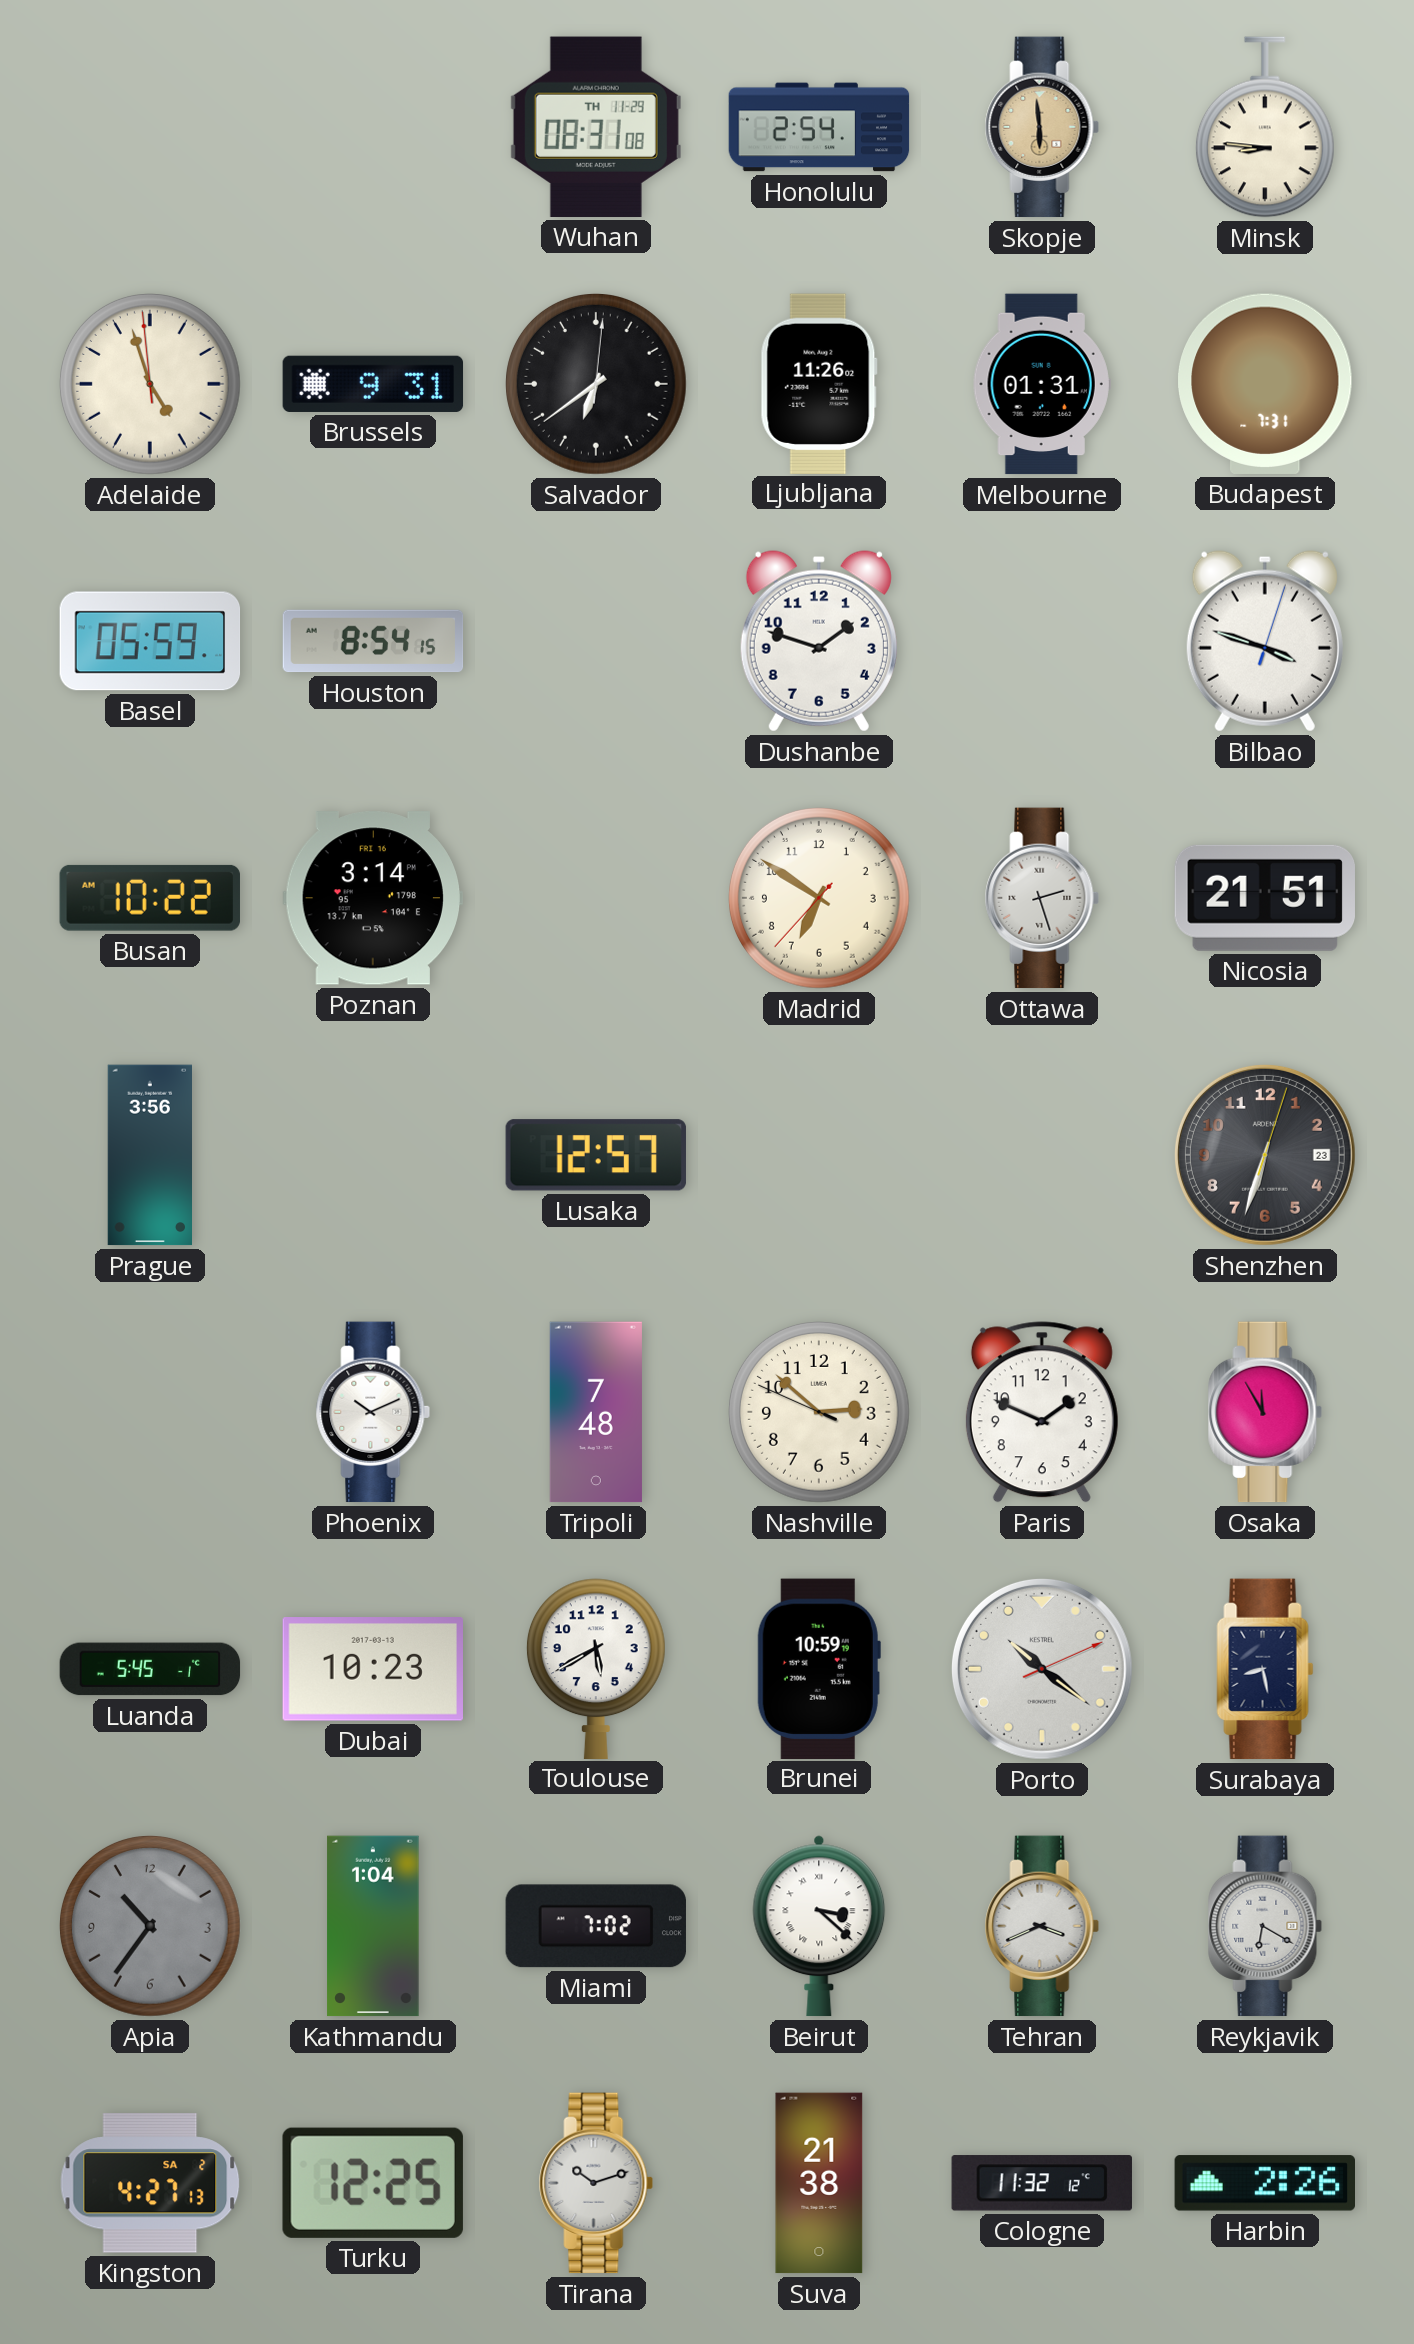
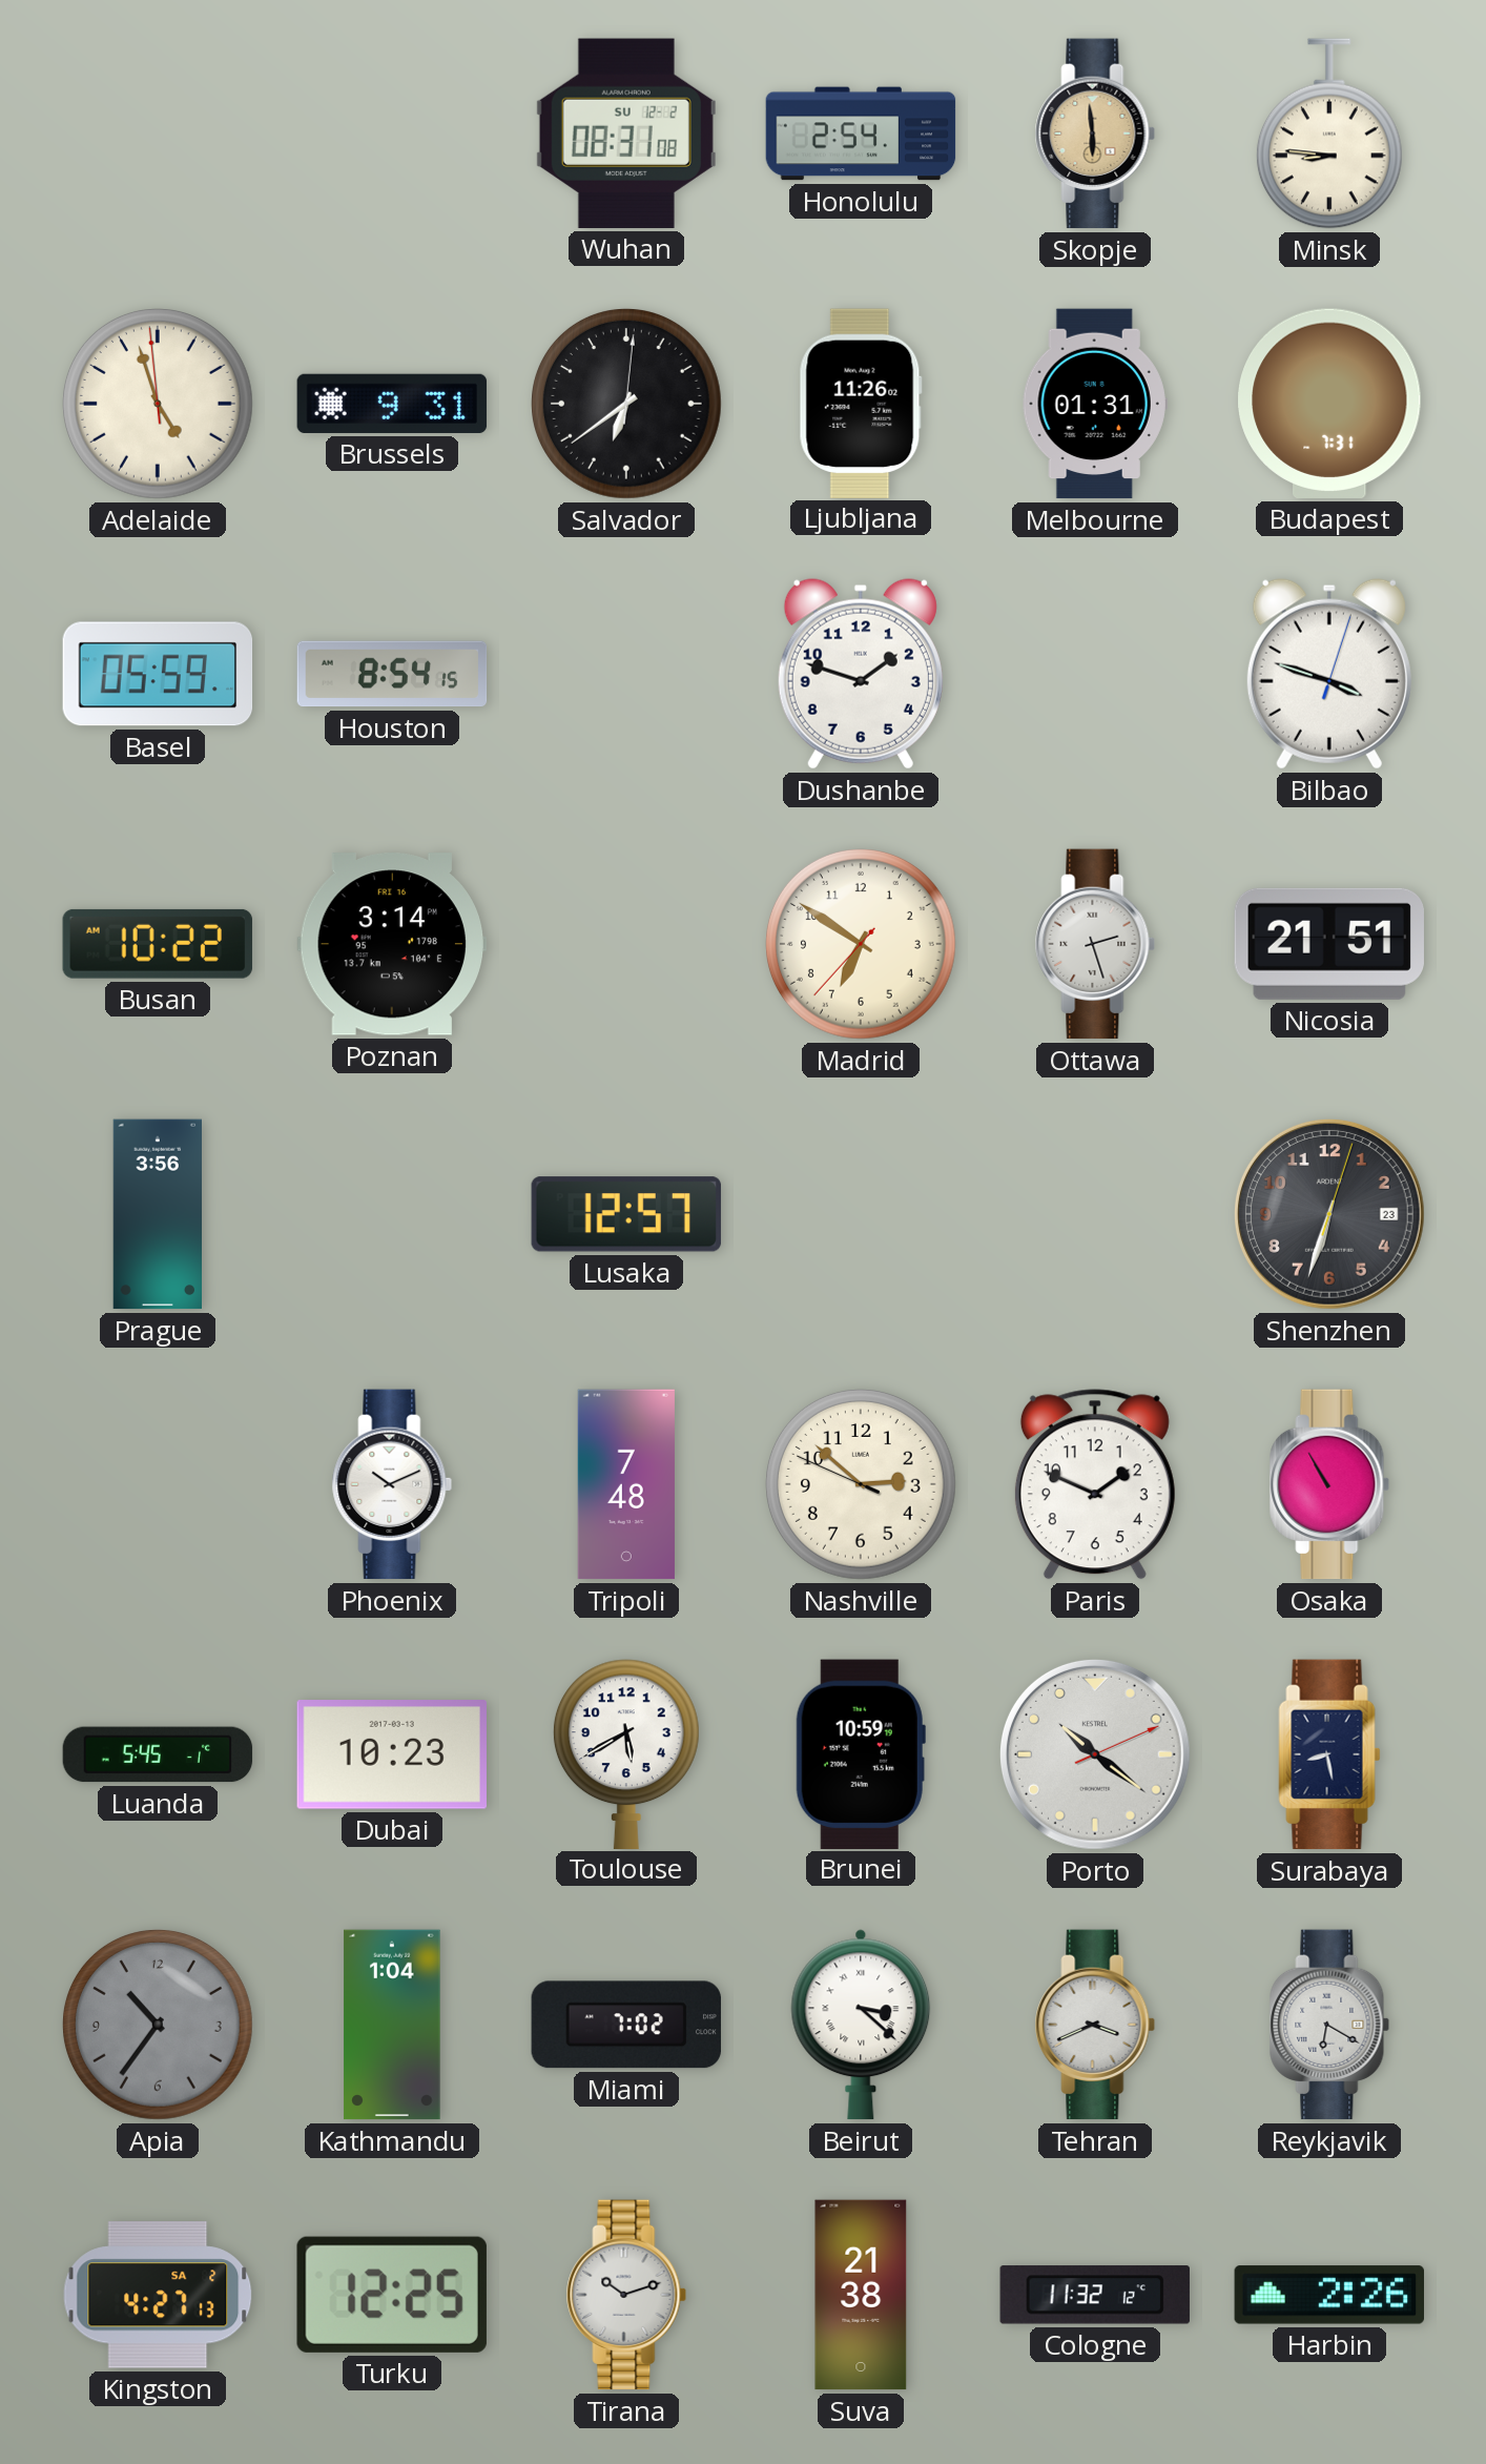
Wuhan date: TH 11-29 -> SU 12-2
Osaka: 11:55 -> 10:55
